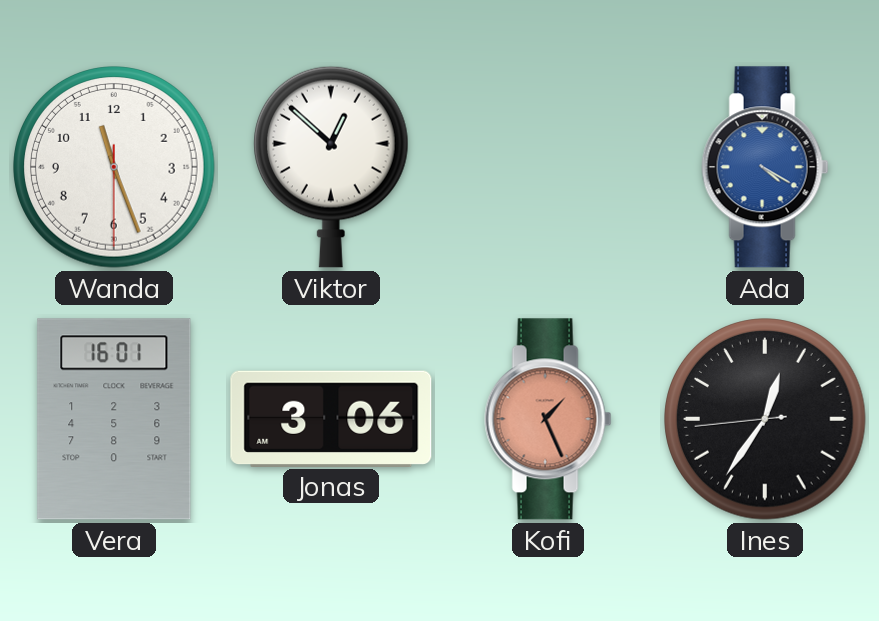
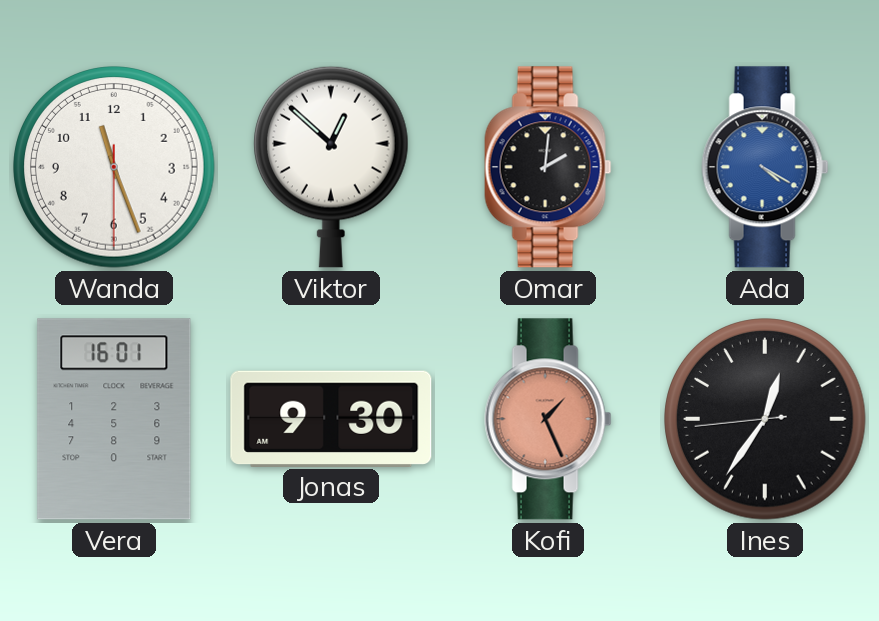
Omar: none -> 2:01
Jonas: 3:06 -> 9:30
